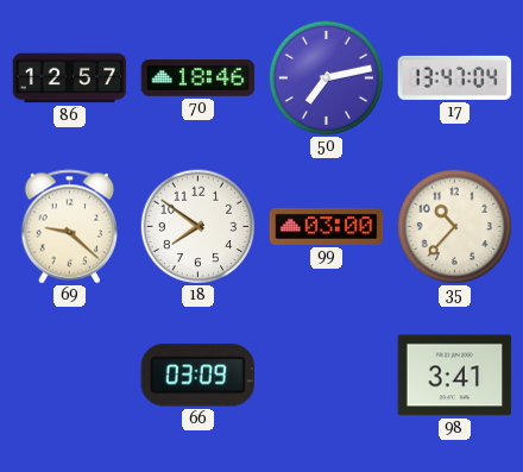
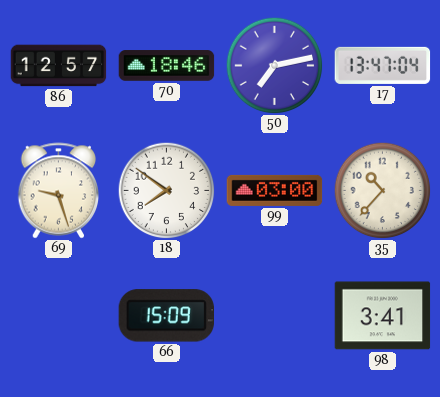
69: 9:22 -> 9:27
66: 03:09 -> 15:09
